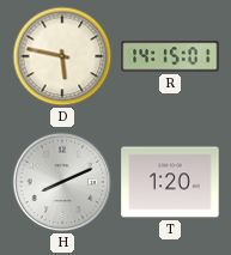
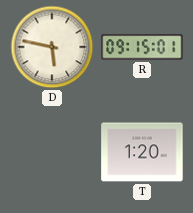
R: 14:15 -> 09:15
H: 8:11 -> none
